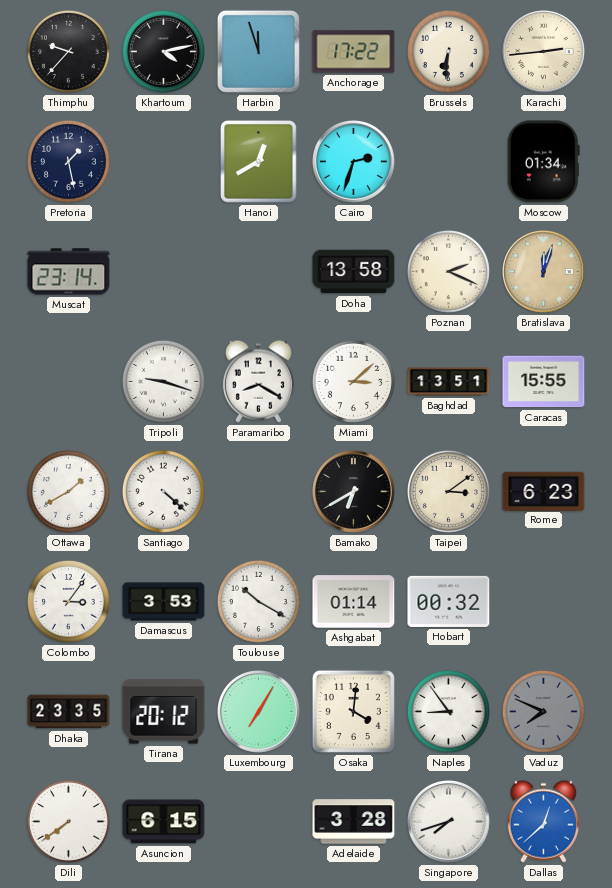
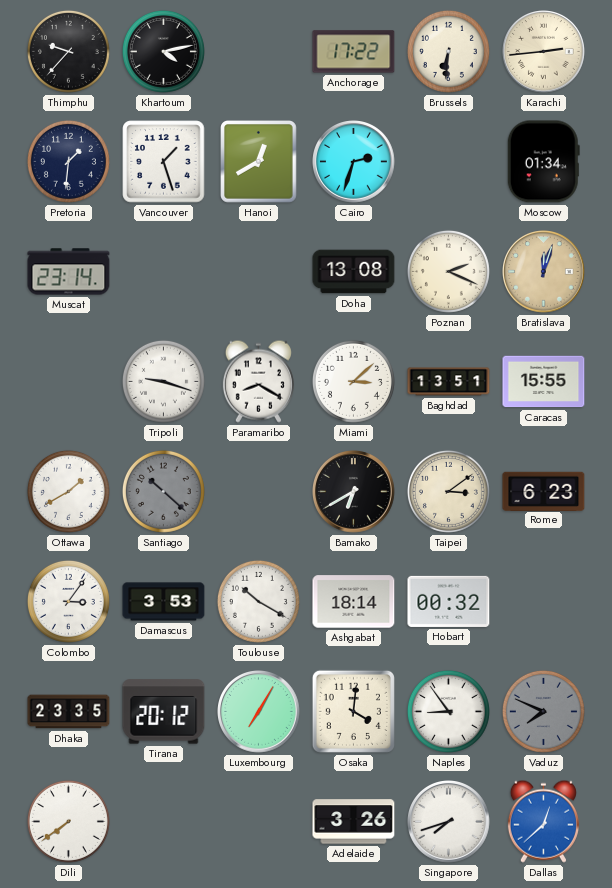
Harbin: 11:57 -> none
Pretoria: 1:28 -> 1:31
Vancouver: none -> 1:27
Doha: 13:58 -> 13:08
Santiago: 4:22 -> 10:22
Santiago dial: white -> grey
Ashgabat: 01:14 -> 18:14
Asuncion: 6:15 -> none
Adelaide: 3:28 -> 3:26
